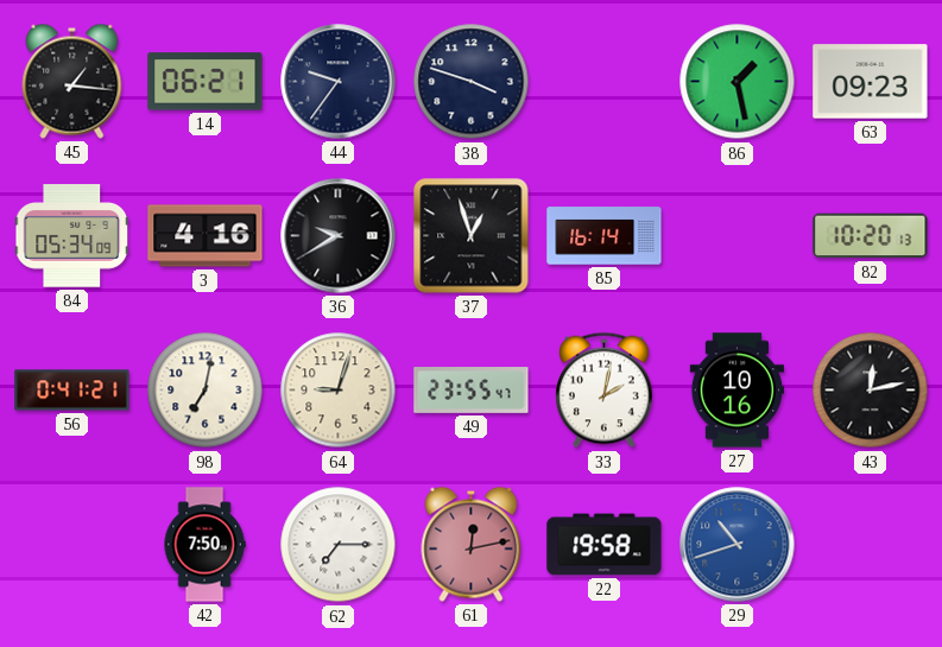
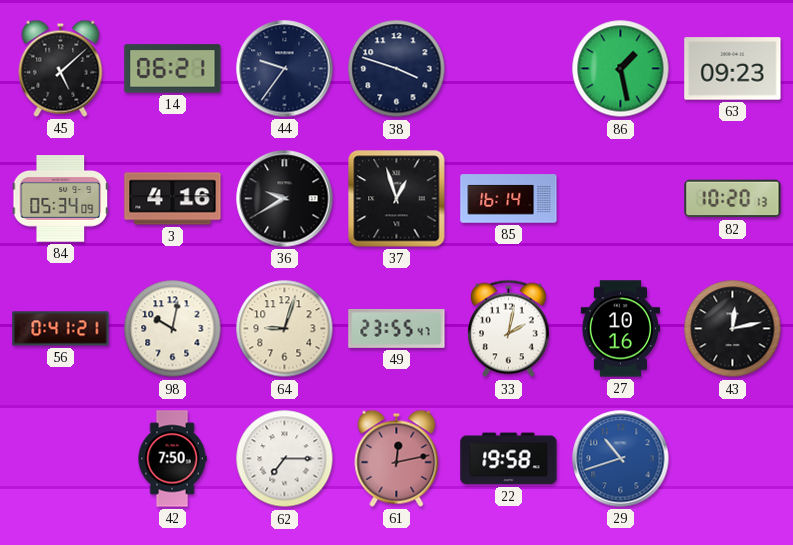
45: 1:16 -> 5:08
98: 7:02 -> 10:02
